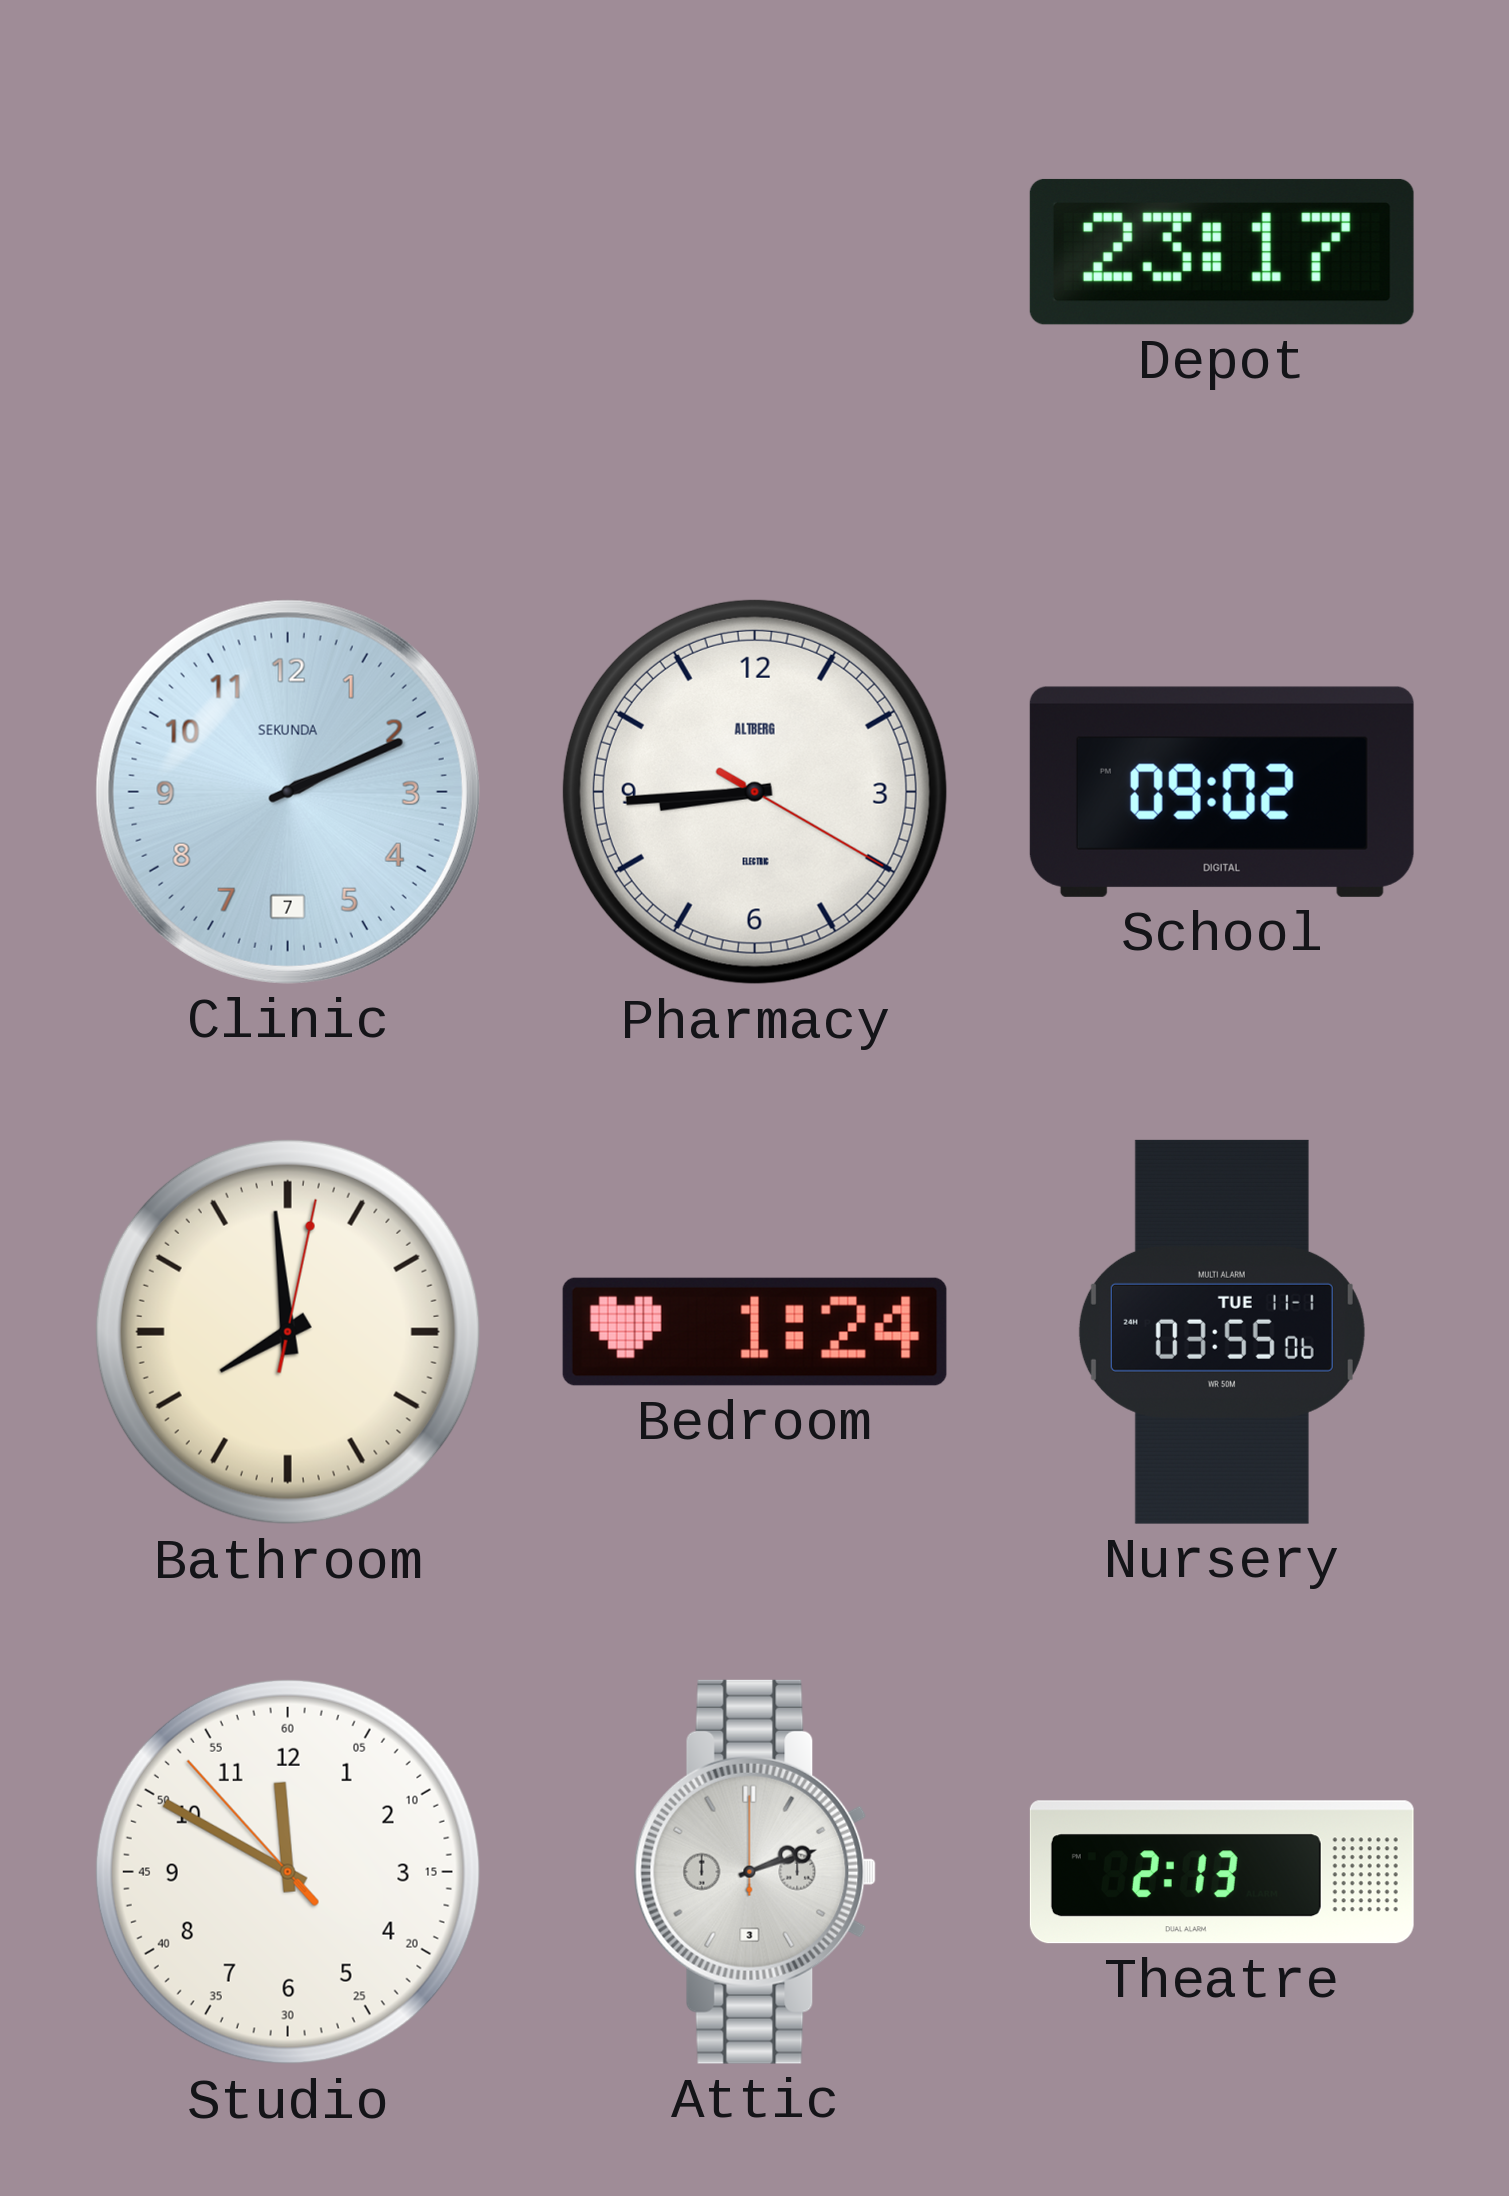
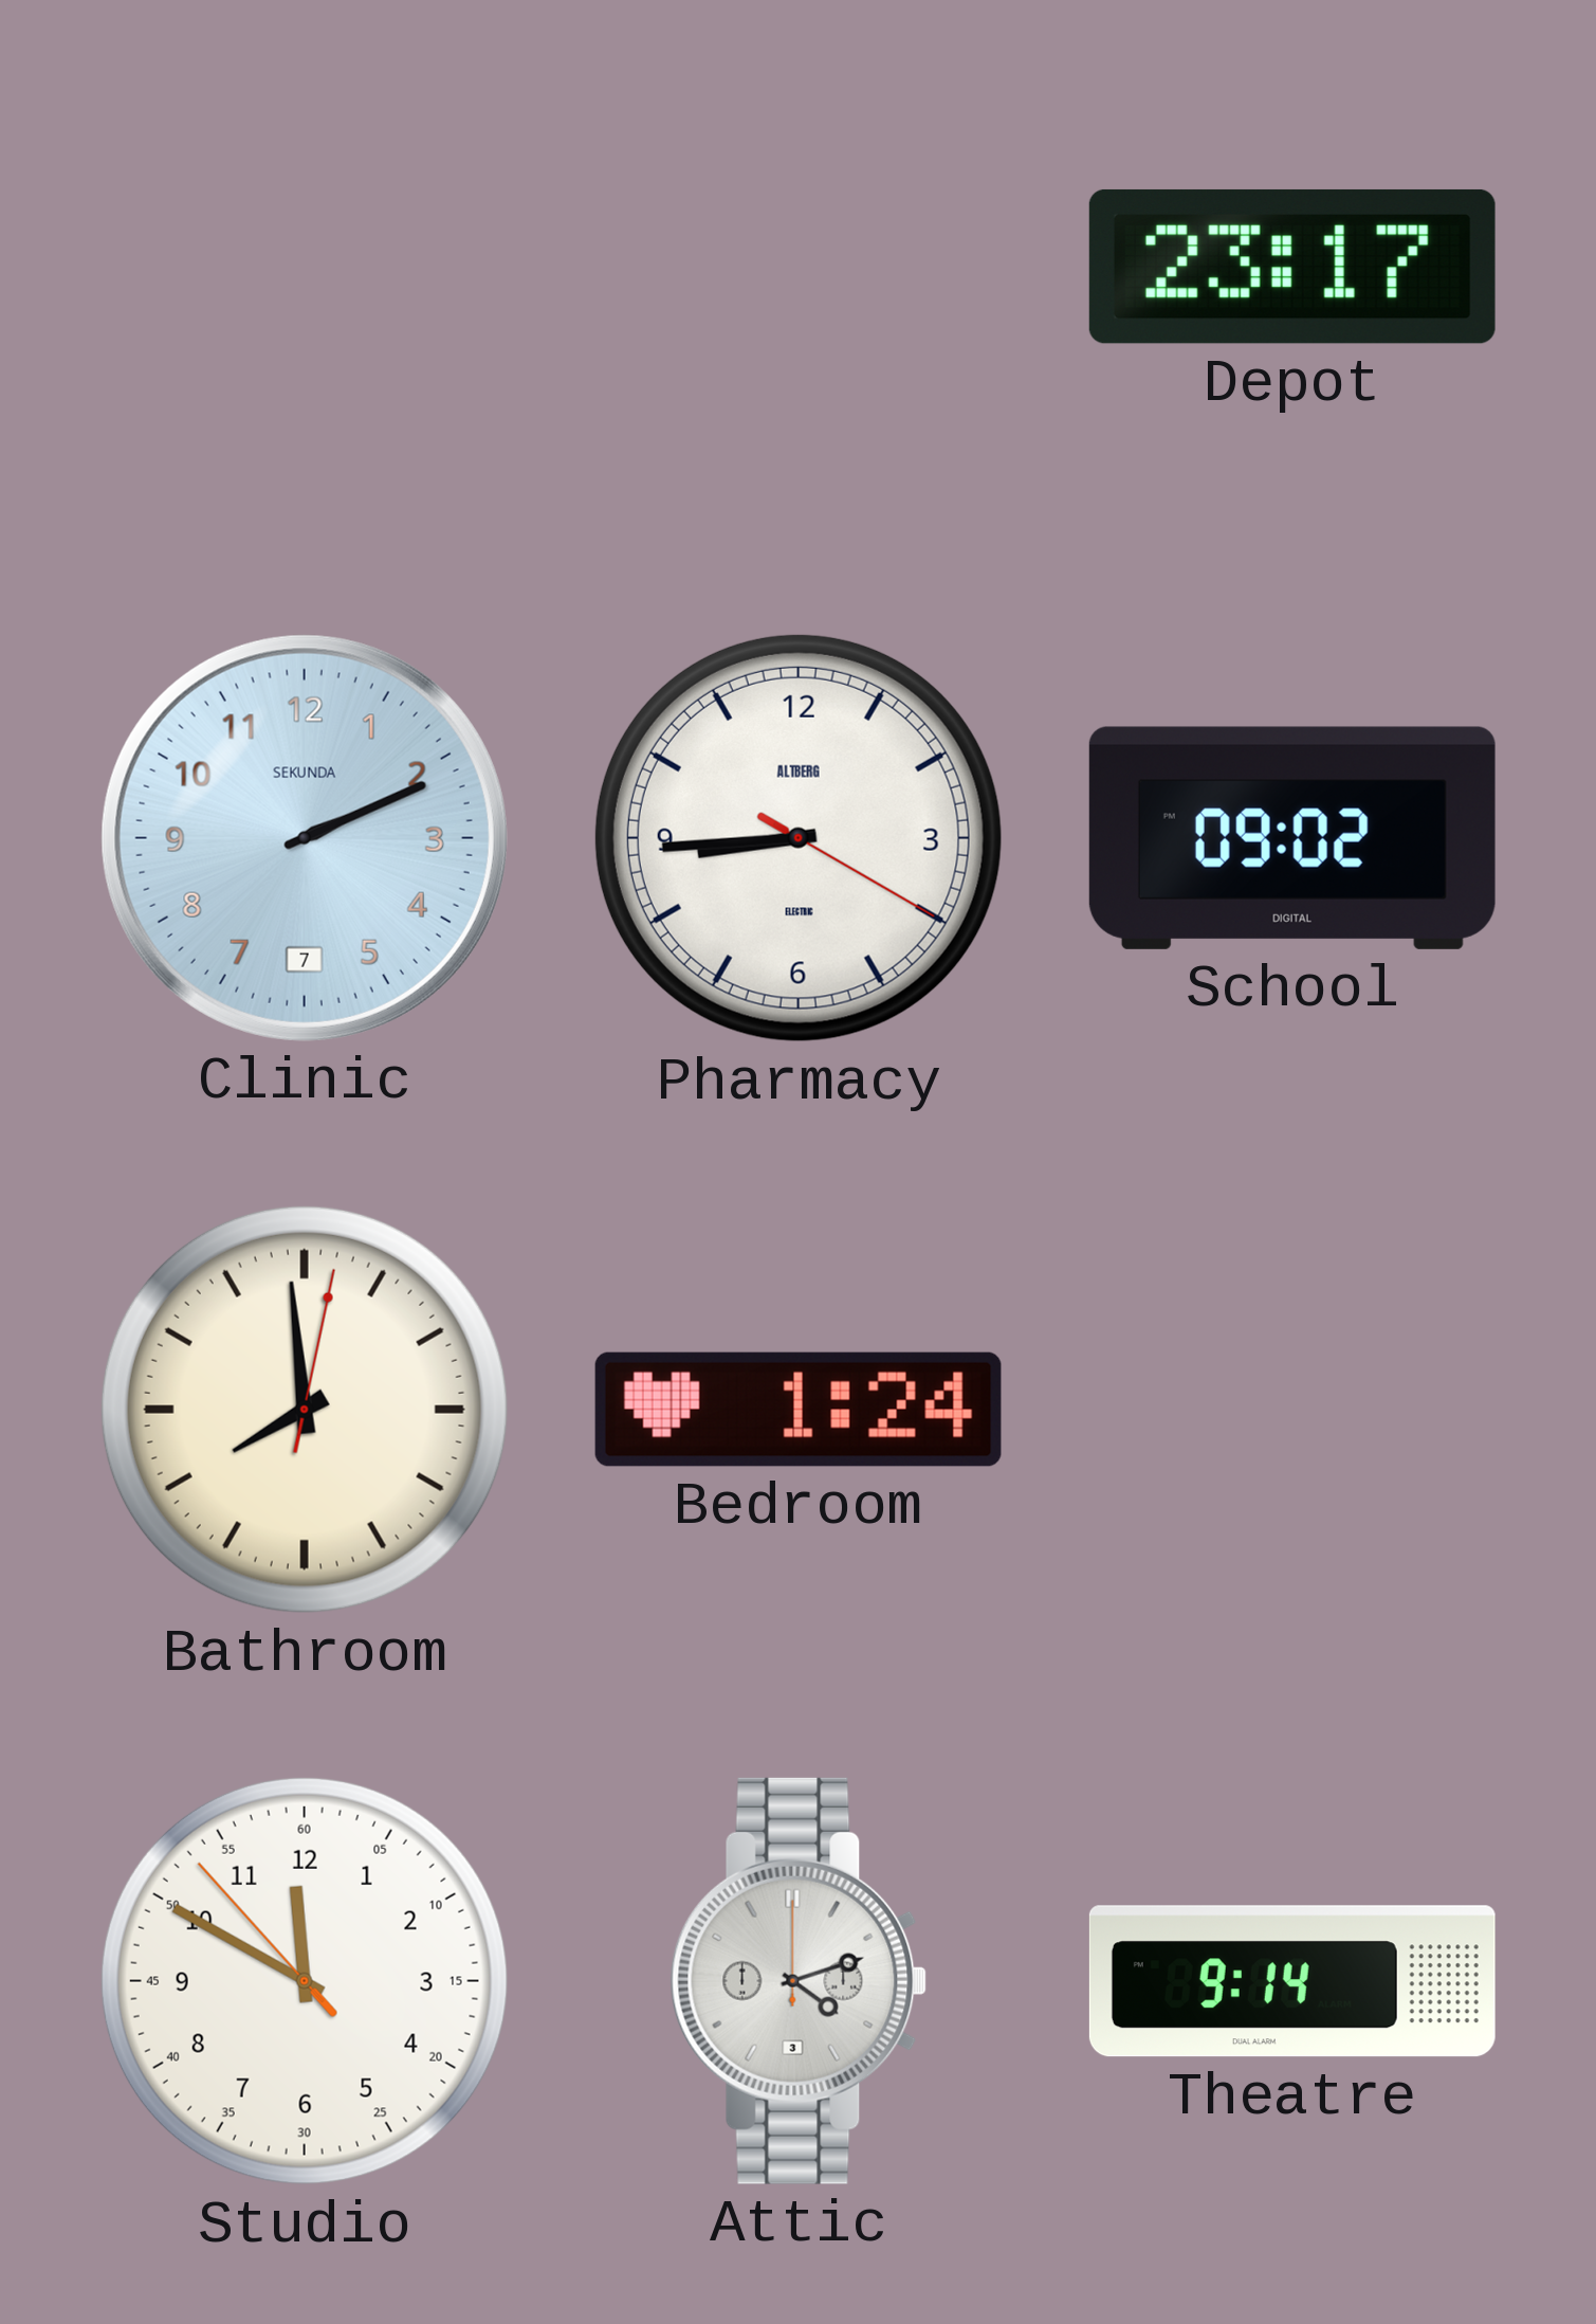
Nursery: 03:55 -> none
Attic: 2:12 -> 4:12
Theatre: 2:13 -> 9:14
